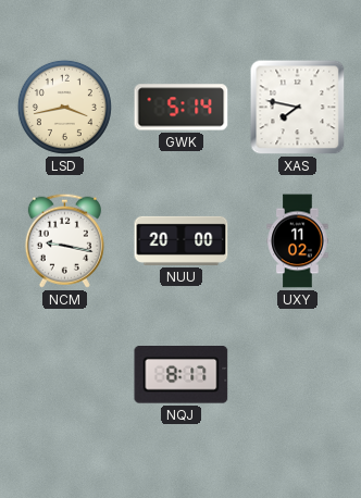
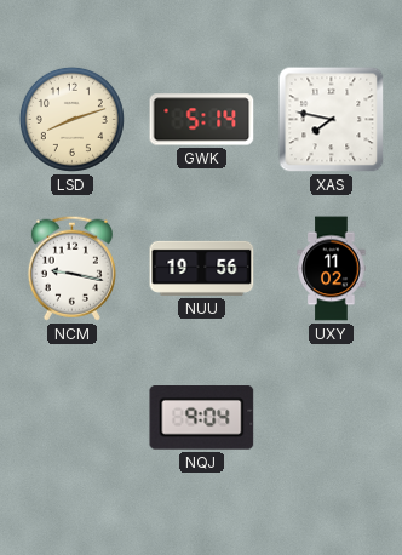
LSD: 3:43 -> 8:12
NUU: 20:00 -> 19:56
NQJ: 8:17 -> 9:04
